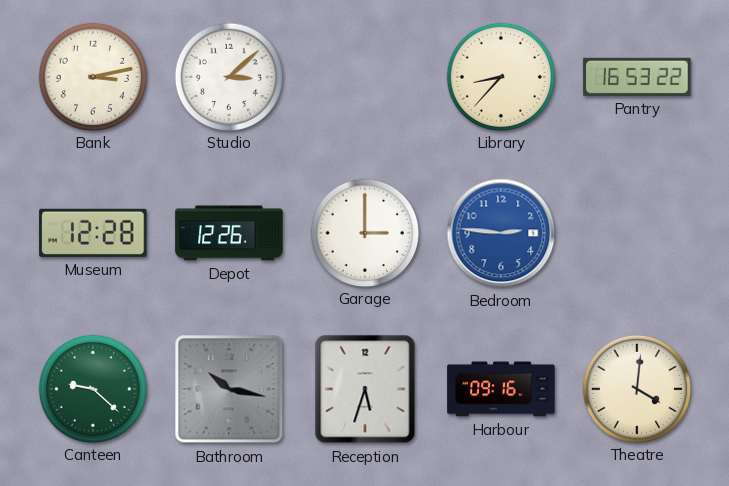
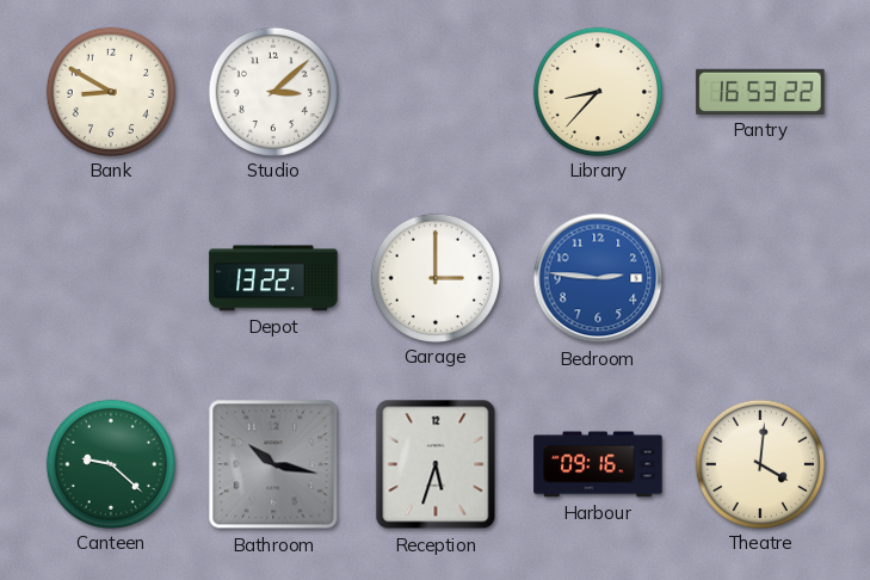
Bank: 3:13 -> 8:50
Museum: 12:28 -> none
Depot: 12:26 -> 13:22
